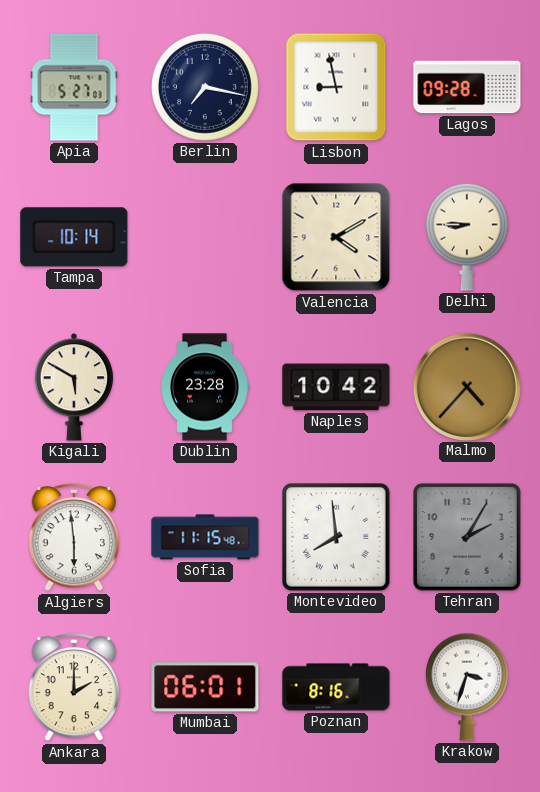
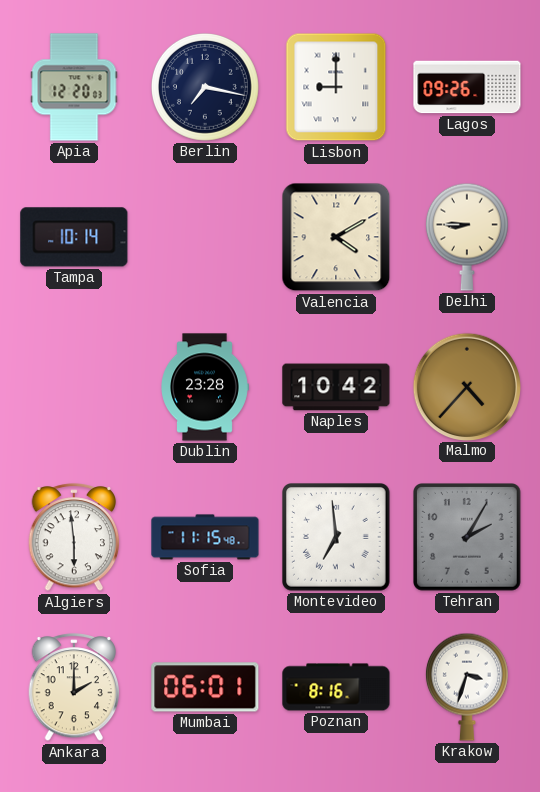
Apia: 5:27 -> 12:20
Lisbon: 8:58 -> 9:00
Lagos: 09:28 -> 09:26
Kigali: 5:50 -> none
Montevideo: 7:59 -> 6:59
